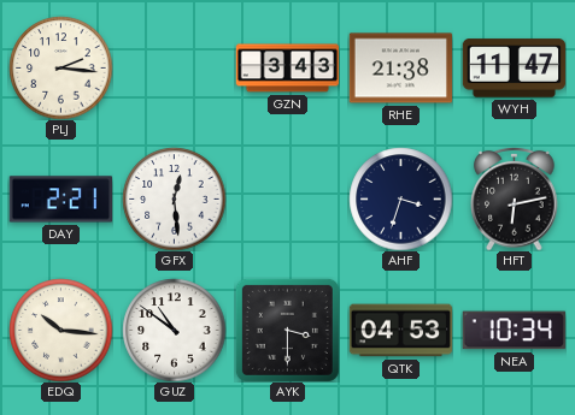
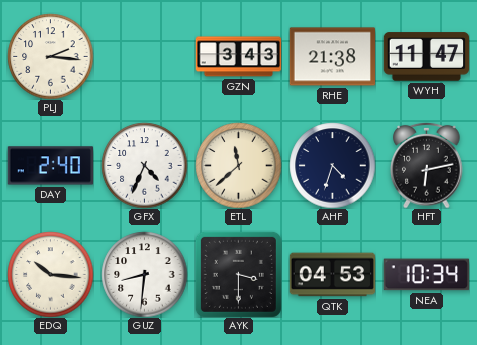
DAY: 2:21 -> 2:40
GFX: 12:29 -> 4:34
ETL: none -> 11:38
AHF: 3:33 -> 4:33
GUZ: 10:51 -> 8:31
